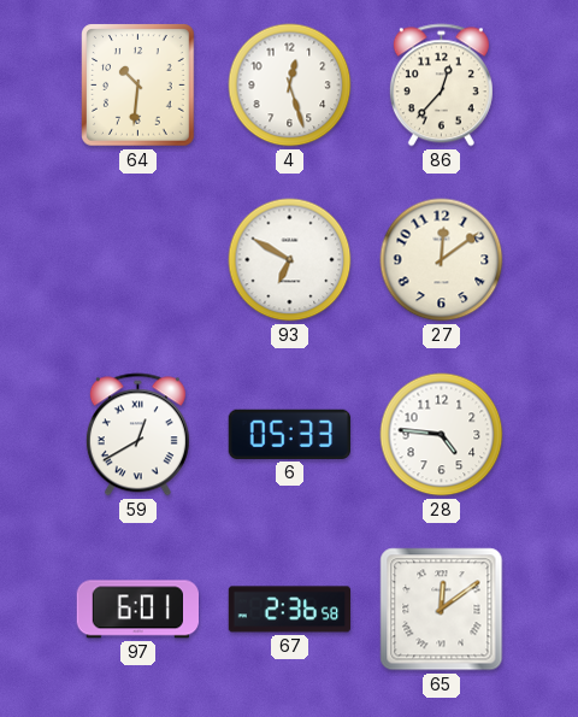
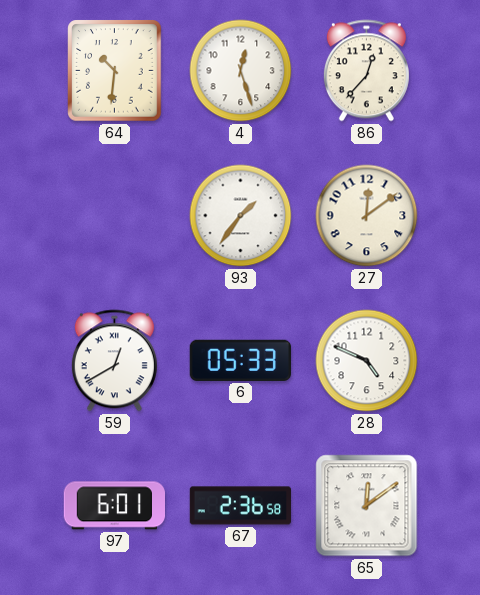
93: 6:50 -> 1:36
28: 4:46 -> 4:49
